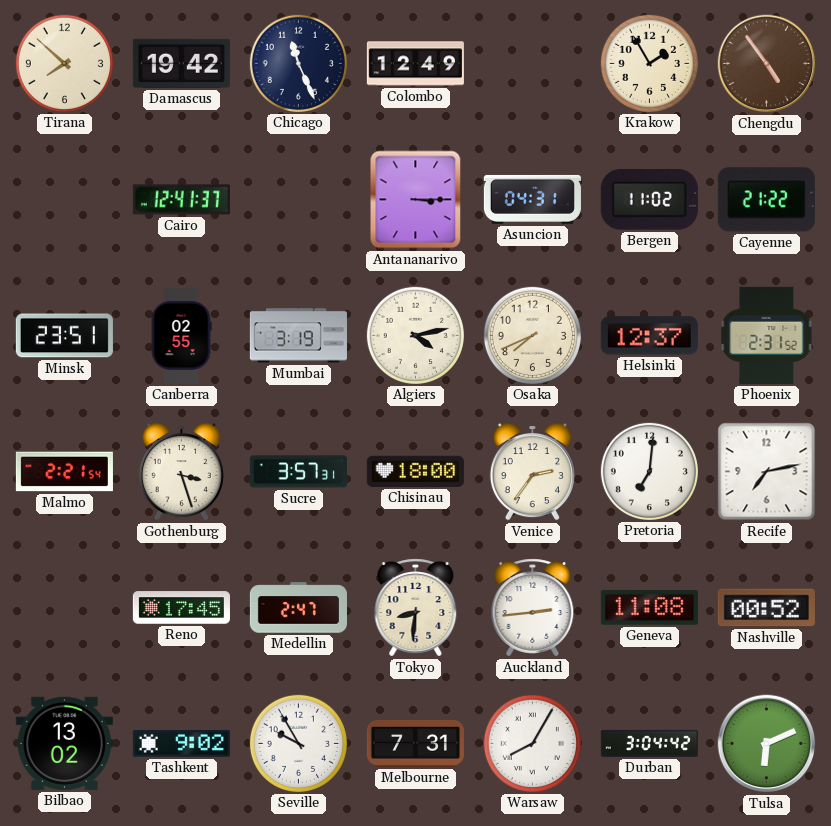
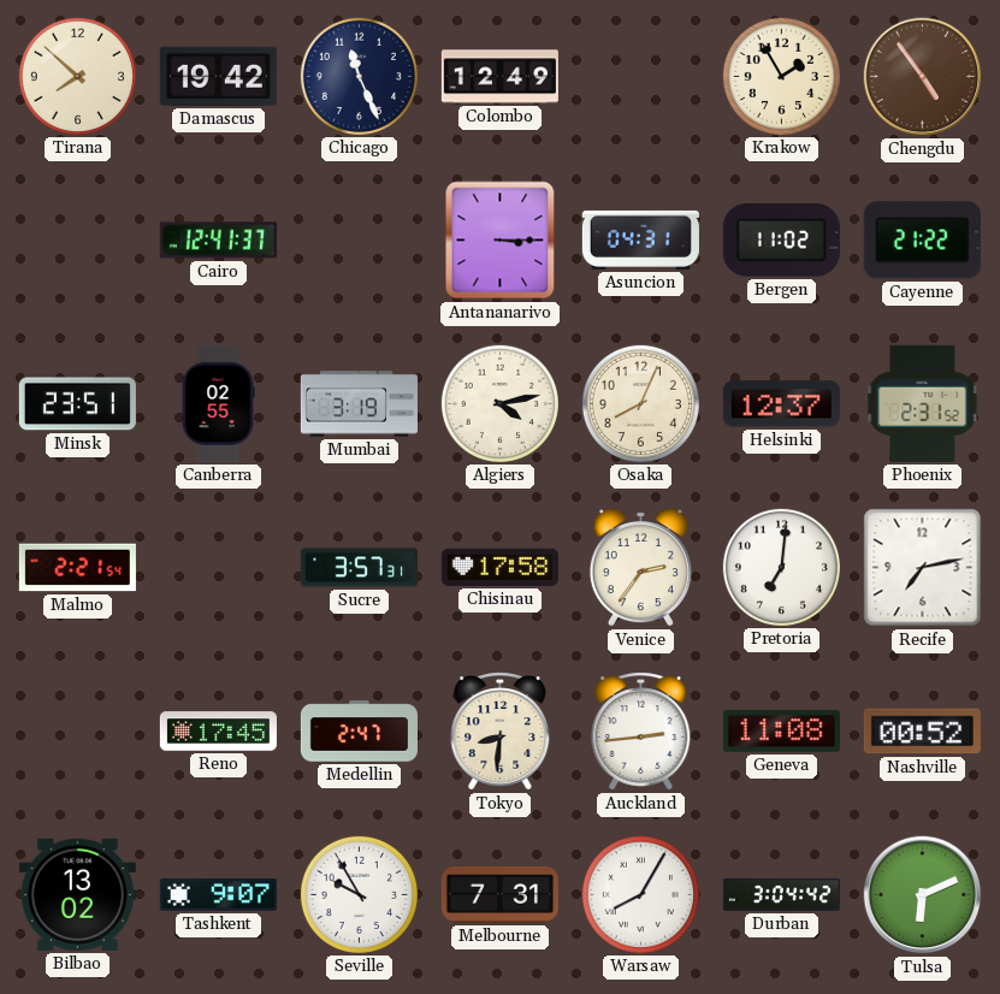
Osaka: 7:41 -> 8:04
Gothenburg: 3:27 -> none
Chisinau: 18:00 -> 17:58
Tashkent: 9:02 -> 9:07
